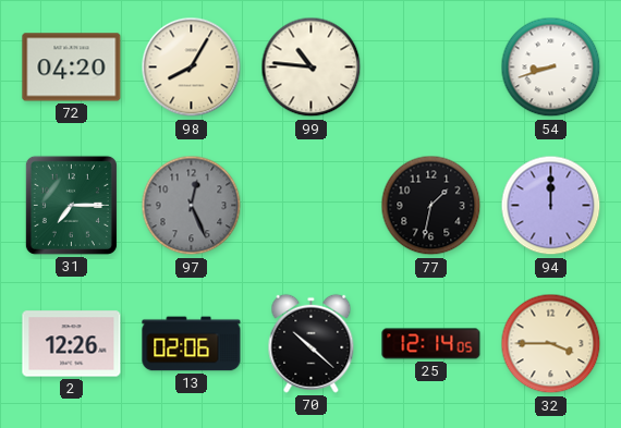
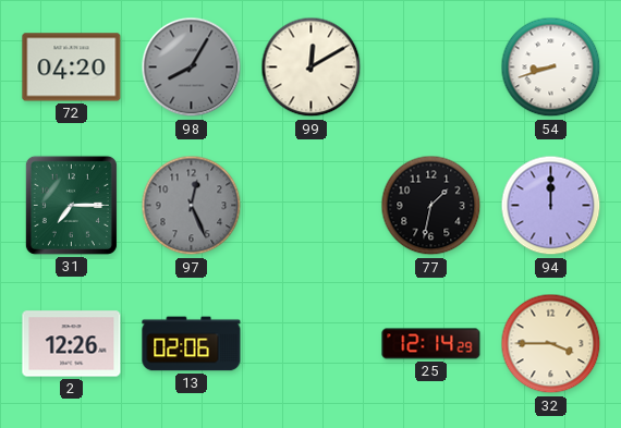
98 dial: cream -> grey
99: 10:46 -> 12:10
70: 10:22 -> none
25: 12:14:05 -> 12:14:29
